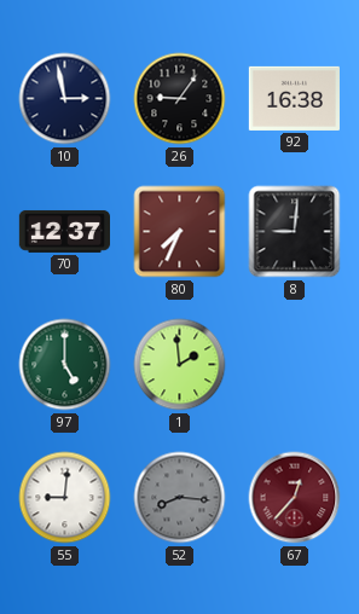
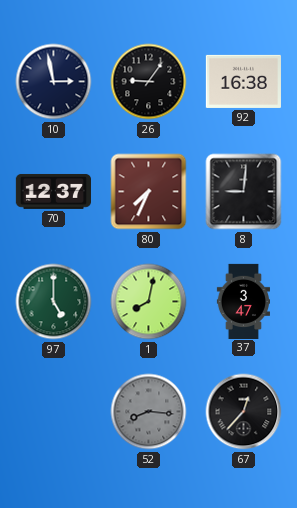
1: 1:59 -> 8:02
37: none -> 3:47
55: 9:01 -> none
67 dial: burgundy -> black
